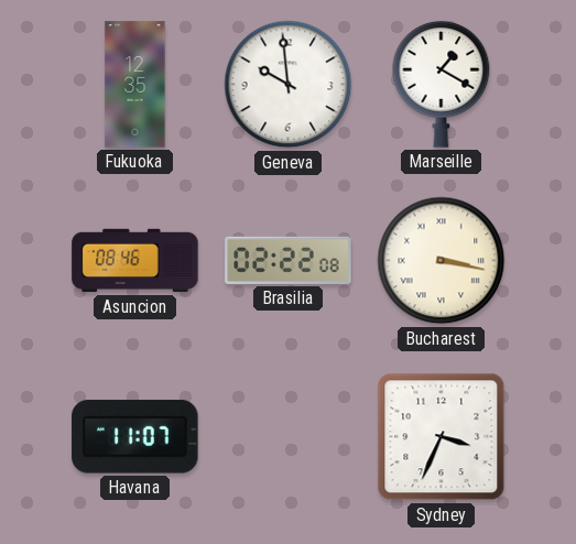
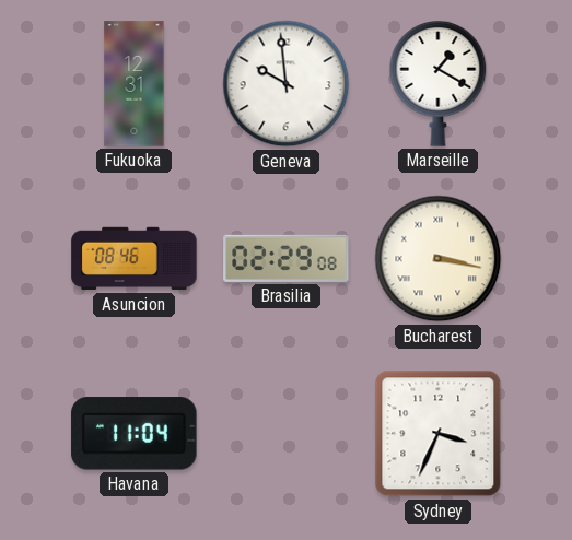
Fukuoka: 12:35 -> 12:31
Brasilia: 02:22 -> 02:29
Havana: 11:07 -> 11:04
